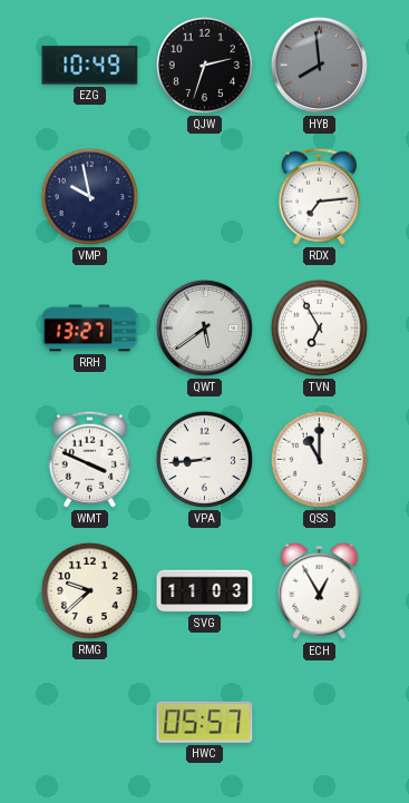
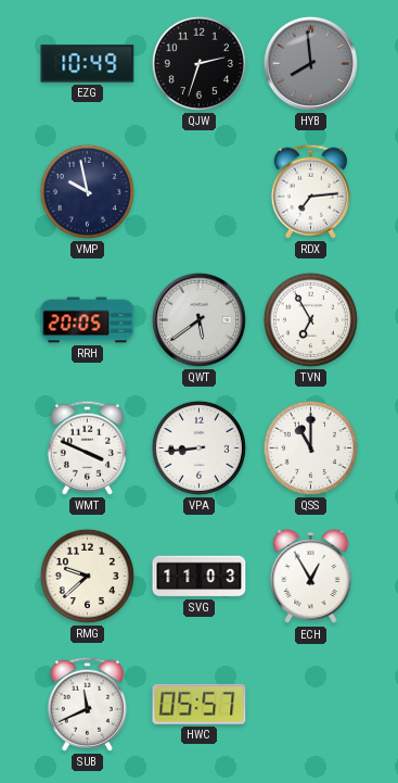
RRH: 13:27 -> 20:05
SUB: none -> 11:41
